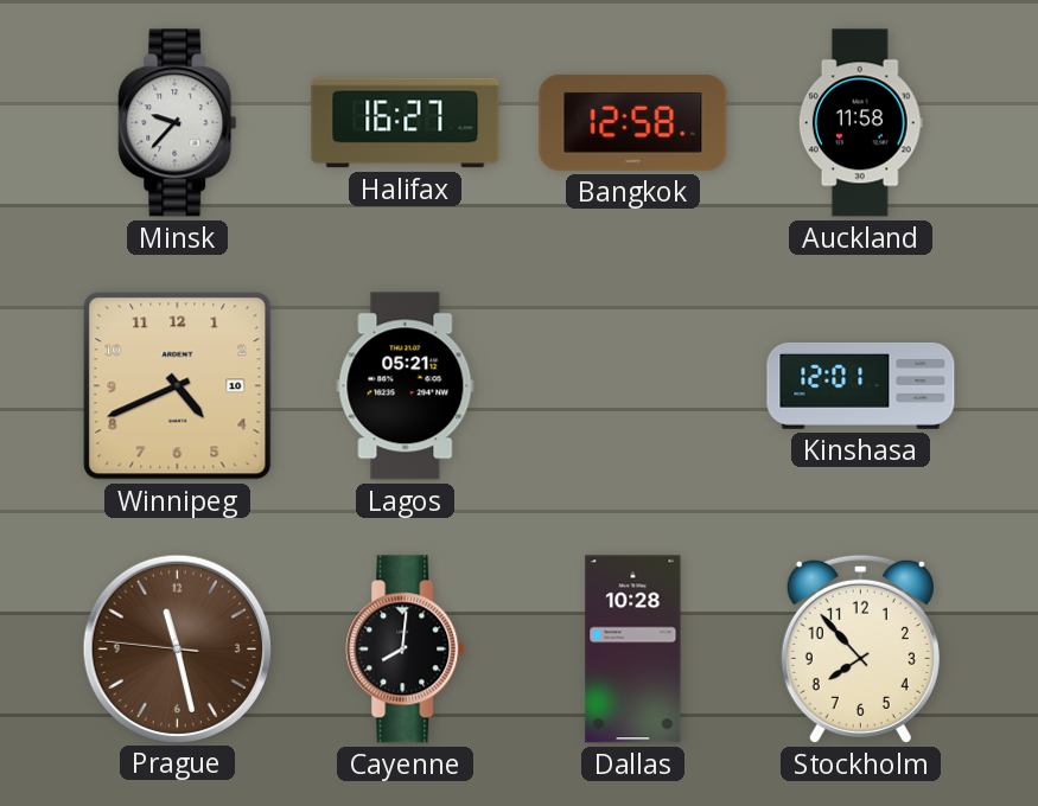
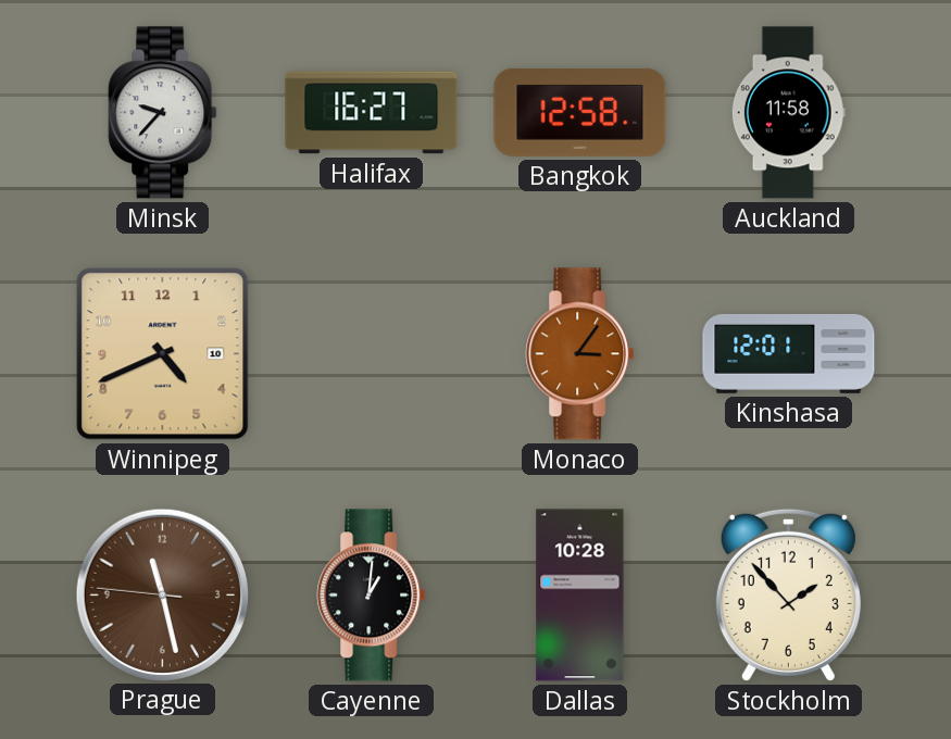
Lagos: 05:21 -> none
Monaco: none -> 3:06
Cayenne: 8:01 -> 1:01
Stockholm: 7:53 -> 1:53
